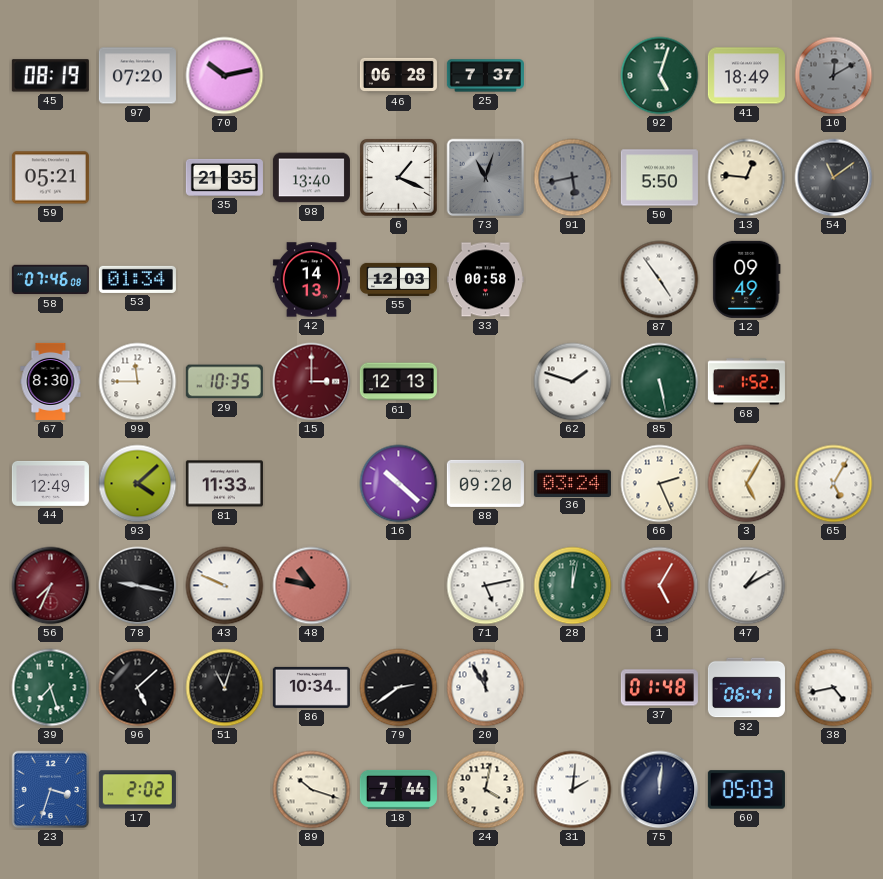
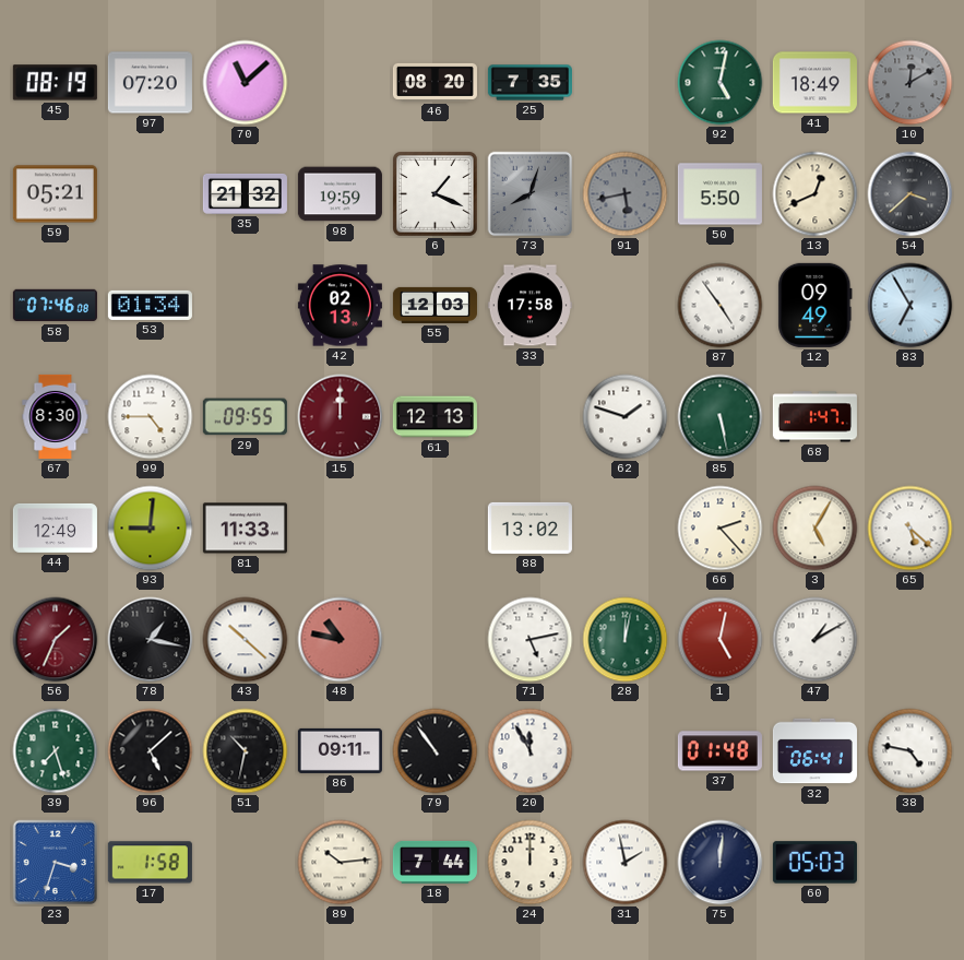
70: 10:13 -> 11:08
46: 06:28 -> 08:20
25: 7:37 -> 7:35
92: 5:03 -> 5:02
35: 21:35 -> 21:32
98: 13:40 -> 19:59
73: 11:03 -> 8:03
13: 12:46 -> 12:41
54: 11:09 -> 3:38
42: 14:13 -> 02:13
33: 00:58 -> 17:58
83: none -> 6:55
99: 11:45 -> 4:45
29: 10:35 -> 09:55
15: 3:00 -> 12:00
68: 1:52 -> 1:47
93: 4:08 -> 9:01
16: 10:22 -> none
88: 09:20 -> 13:02
36: 03:24 -> none
66: 2:26 -> 2:23
65: 5:05 -> 5:22
56: 7:34 -> 1:34
78: 9:17 -> 1:17
43: 9:49 -> 10:22
1: 5:05 -> 5:02
51: 11:03 -> 10:32
86: 10:34 -> 09:11
79: 2:39 -> 10:54
38: 4:43 -> 4:47
17: 2:02 -> 1:58
89: 10:18 -> 10:14
24: 4:02 -> 12:00
31: 2:01 -> 1:58
